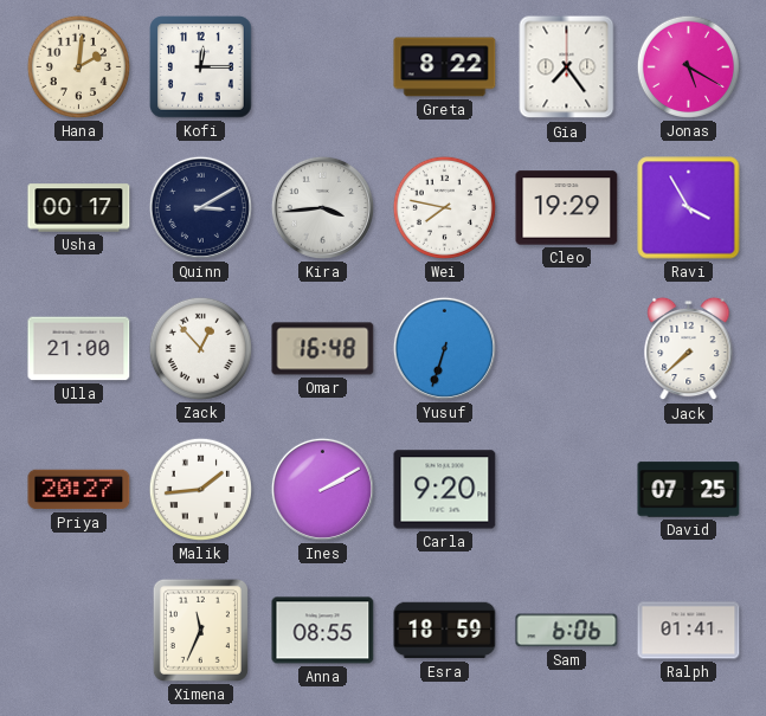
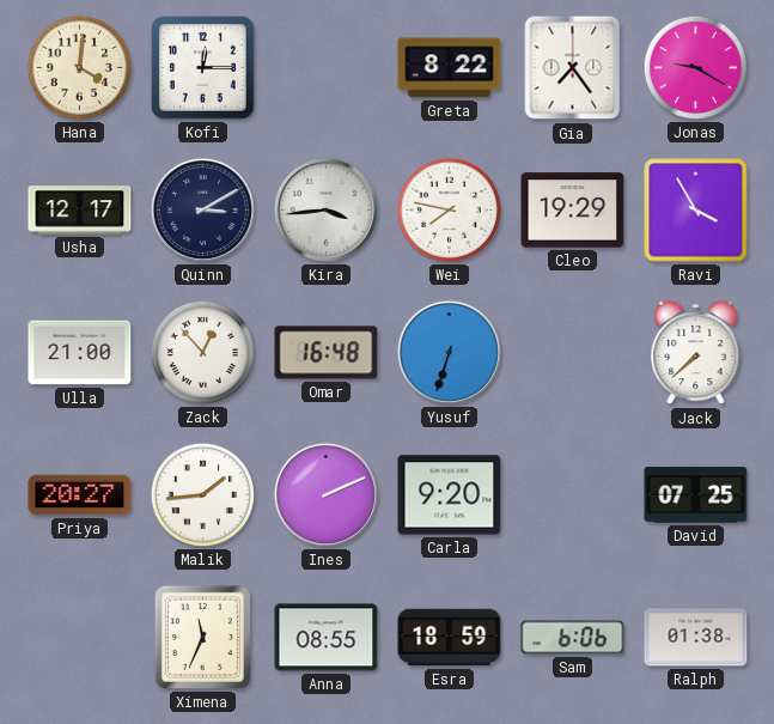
Hana: 2:01 -> 4:01
Jonas: 5:20 -> 9:20
Usha: 00:17 -> 12:17
Ines: 2:10 -> 2:11
Ralph: 01:41 -> 01:38
